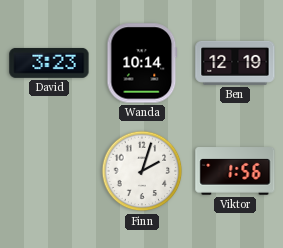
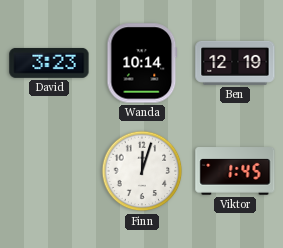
Finn: 2:03 -> 12:03
Viktor: 1:56 -> 1:45
